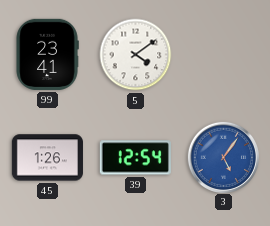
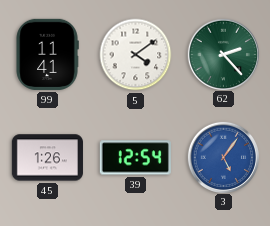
99: 23:41 -> 11:41
62: none -> 2:23
